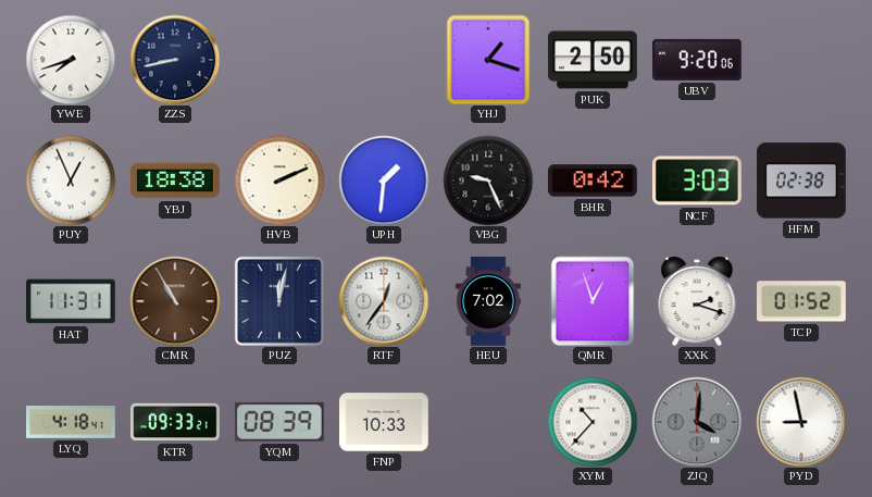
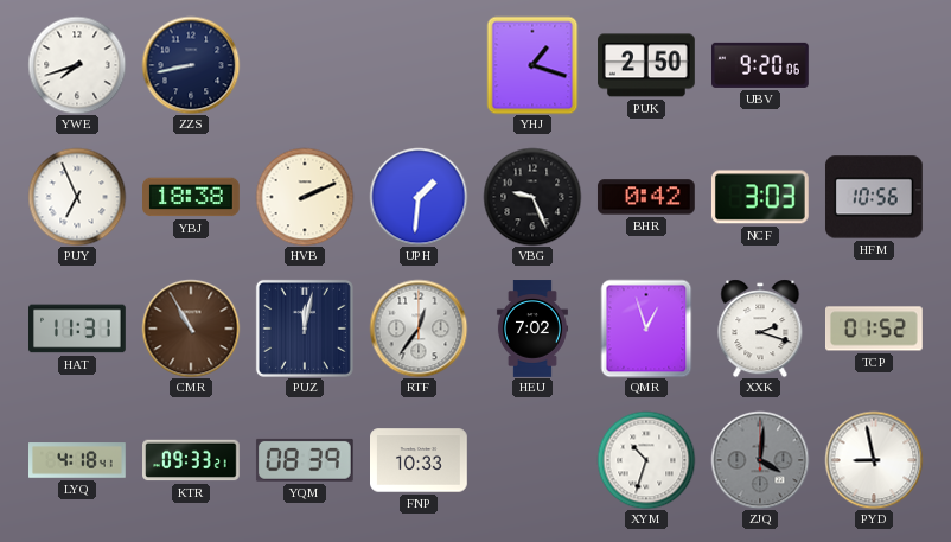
PUY: 12:56 -> 6:56
HFM: 02:38 -> 10:56
XYM: 10:37 -> 10:33
